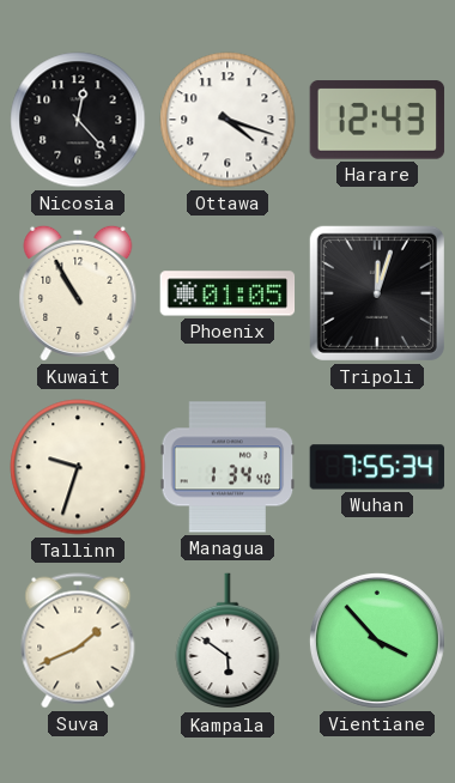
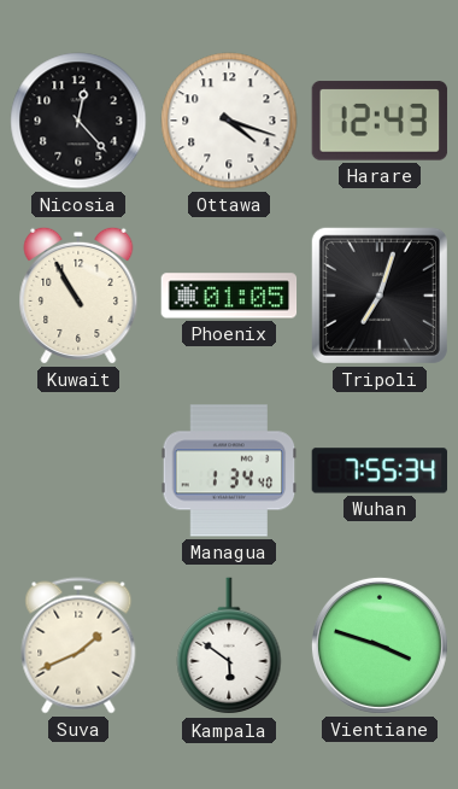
Tripoli: 12:03 -> 7:03
Tallinn: 9:33 -> none
Vientiane: 3:53 -> 3:48
